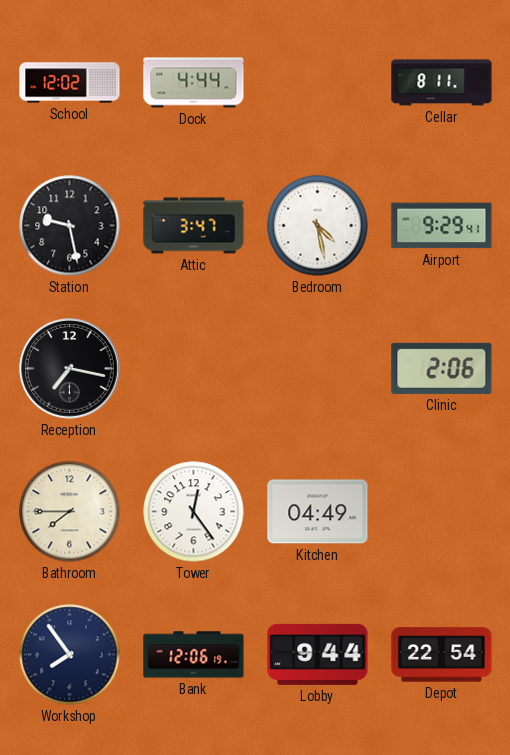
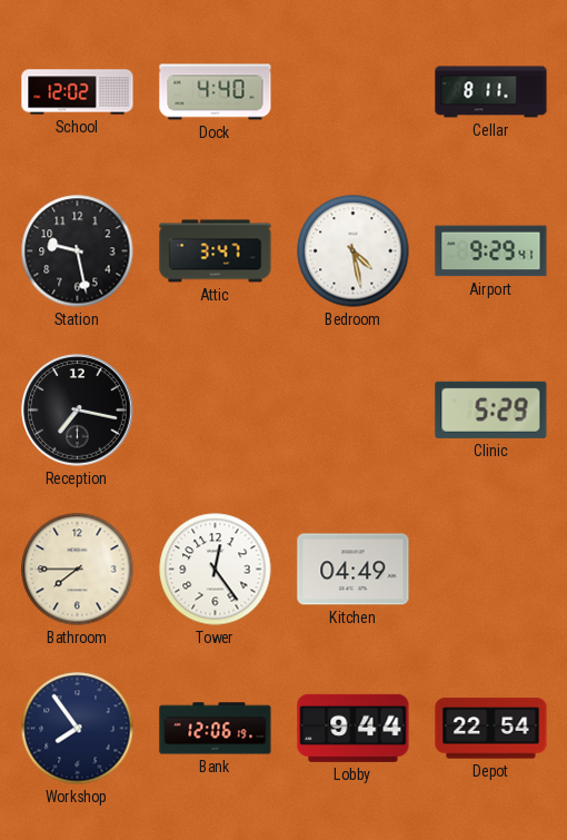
Dock: 4:44 -> 4:40
Clinic: 2:06 -> 5:29
